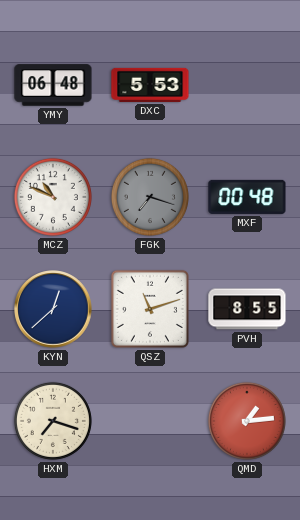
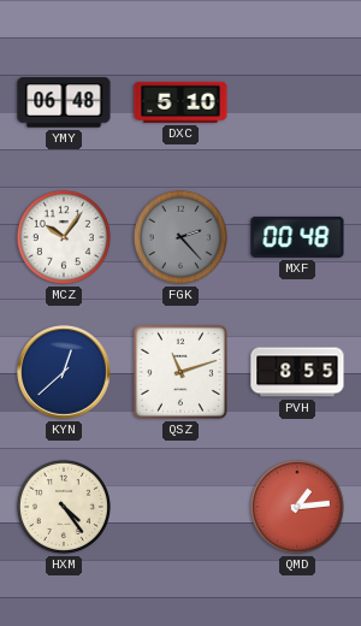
DXC: 5:53 -> 5:10
MCZ: 10:49 -> 10:06
FGK: 7:18 -> 2:23
HXM: 7:18 -> 4:24
